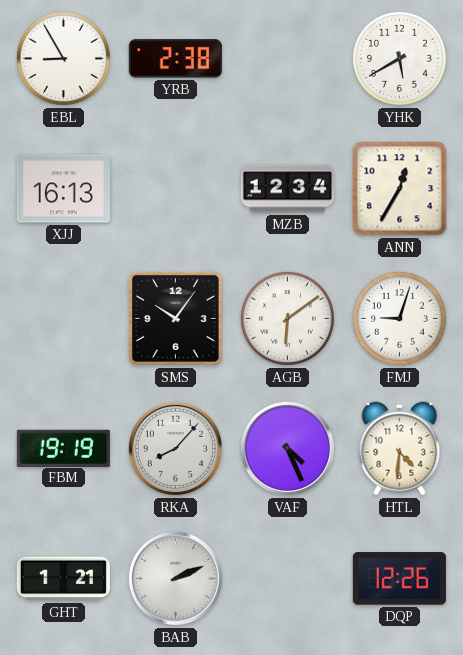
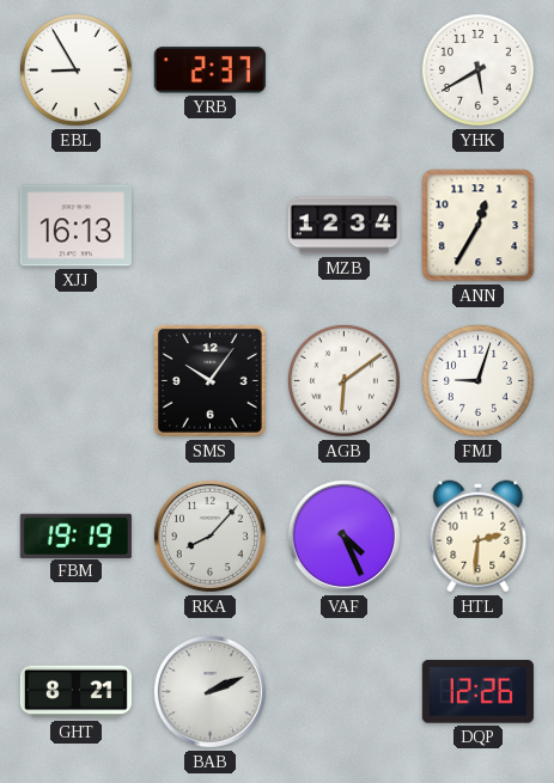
YRB: 2:38 -> 2:37
HTL: 4:31 -> 2:31
GHT: 1:21 -> 8:21
